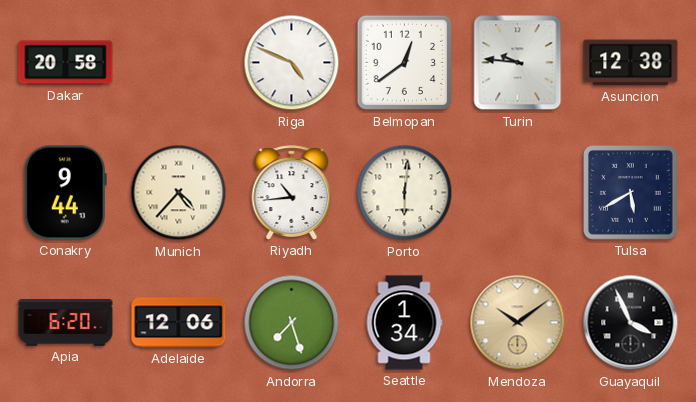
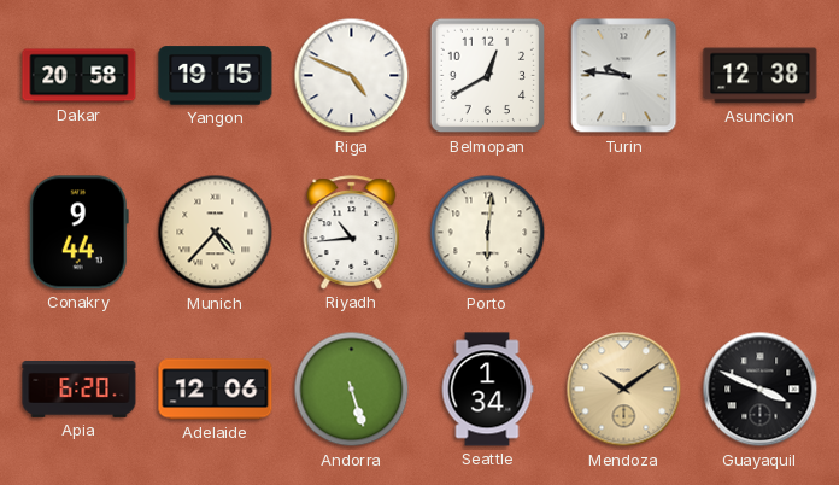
Yangon: none -> 19:15
Belmopan: 12:39 -> 12:40
Tulsa: 5:40 -> none
Andorra: 7:27 -> 5:27
Guayaquil: 3:56 -> 3:49
